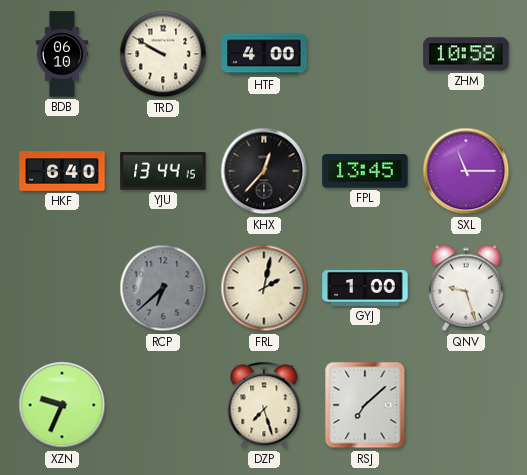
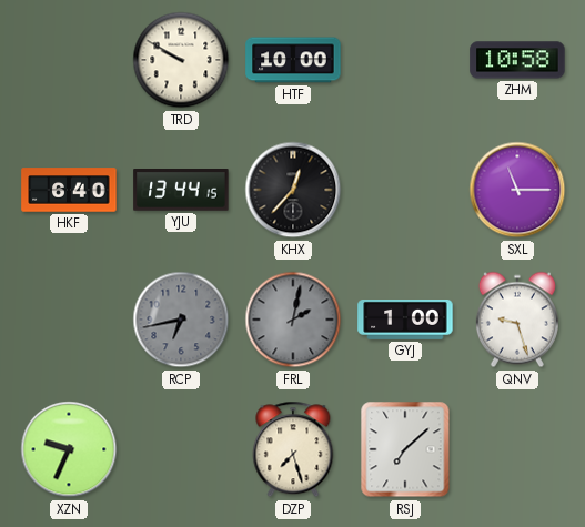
BDB: 06:10 -> none
HTF: 4:00 -> 10:00
FPL: 13:45 -> none
RCP: 6:38 -> 6:43
FRL dial: cream -> grey
